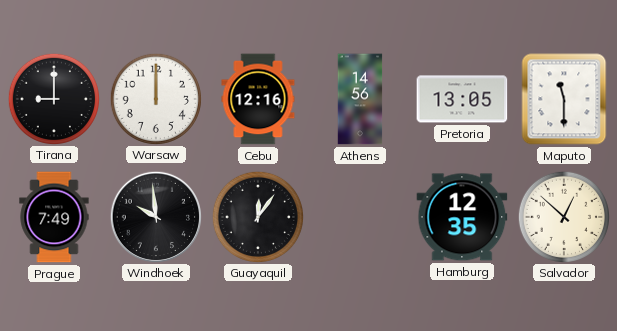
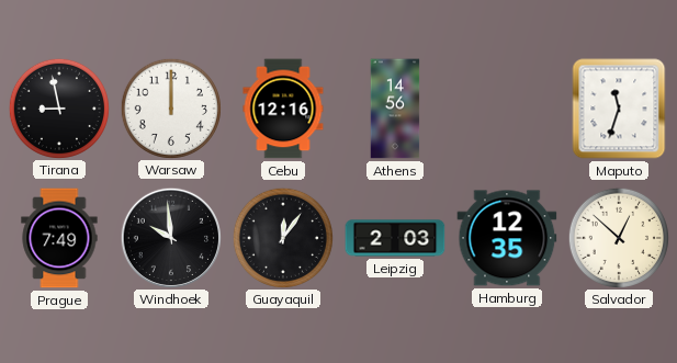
Tirana: 9:00 -> 8:58
Pretoria: 13:05 -> none
Maputo: 11:30 -> 11:33
Leipzig: none -> 2:03
